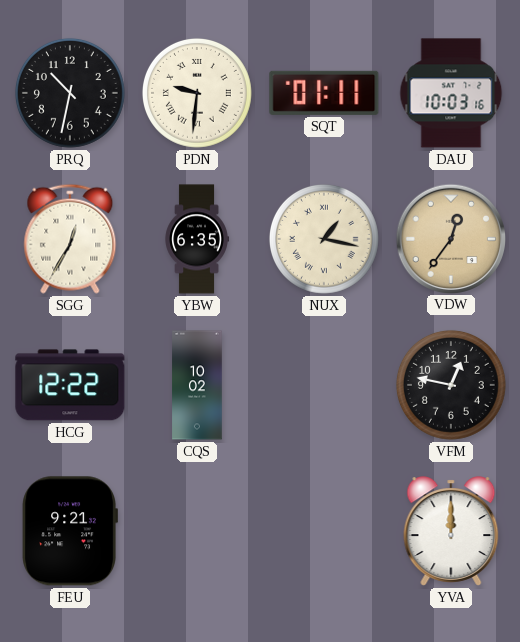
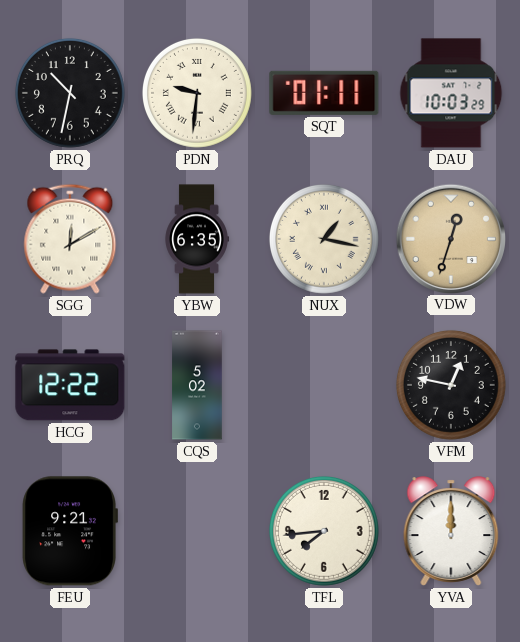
DAU: 10:03:16 -> 10:03:29
SGG: 12:35 -> 12:10
VDW: 12:36 -> 12:33
CQS: 10:02 -> 5:02
TFL: none -> 7:44
